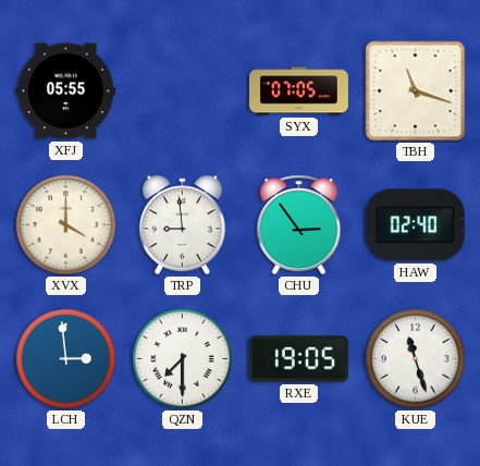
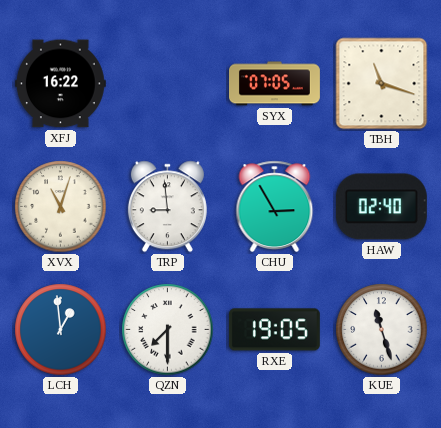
XFJ: 05:55 -> 16:22
XVX: 4:00 -> 11:03
CHU: 2:54 -> 2:55
LCH: 2:59 -> 12:59
